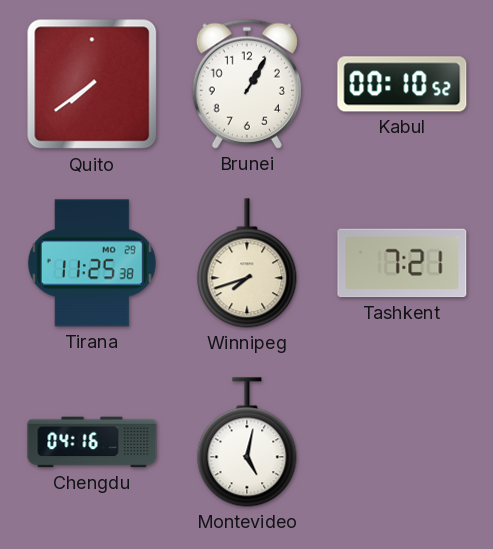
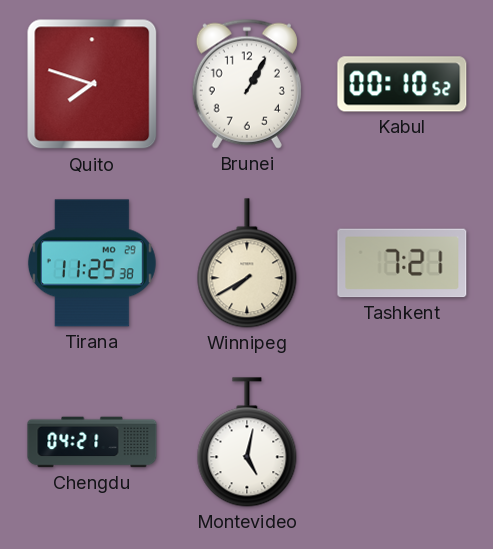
Quito: 7:39 -> 7:48
Winnipeg: 7:42 -> 7:40
Chengdu: 04:16 -> 04:21
